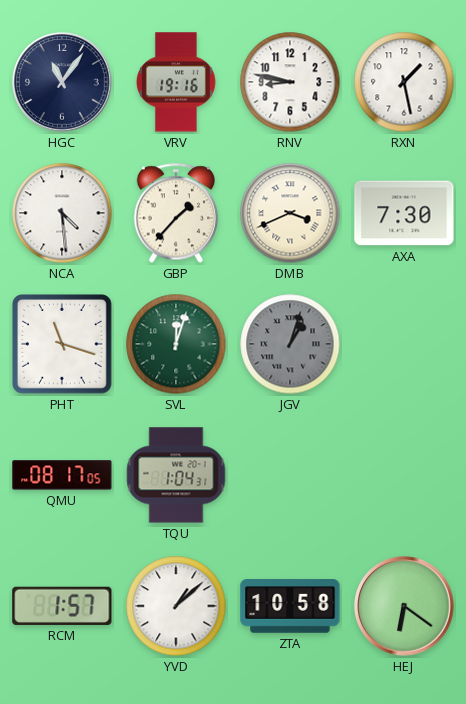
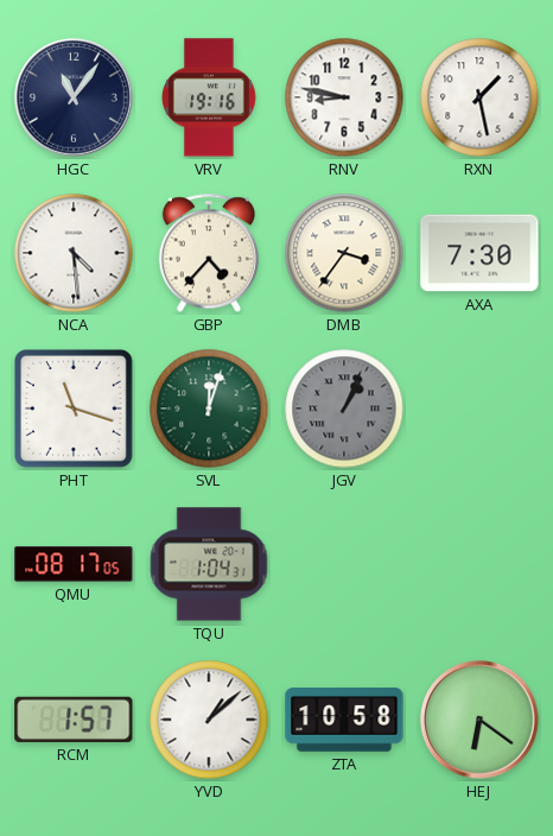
GBP: 1:37 -> 4:37
DMB: 3:41 -> 3:36
JGV: 1:03 -> 1:04
